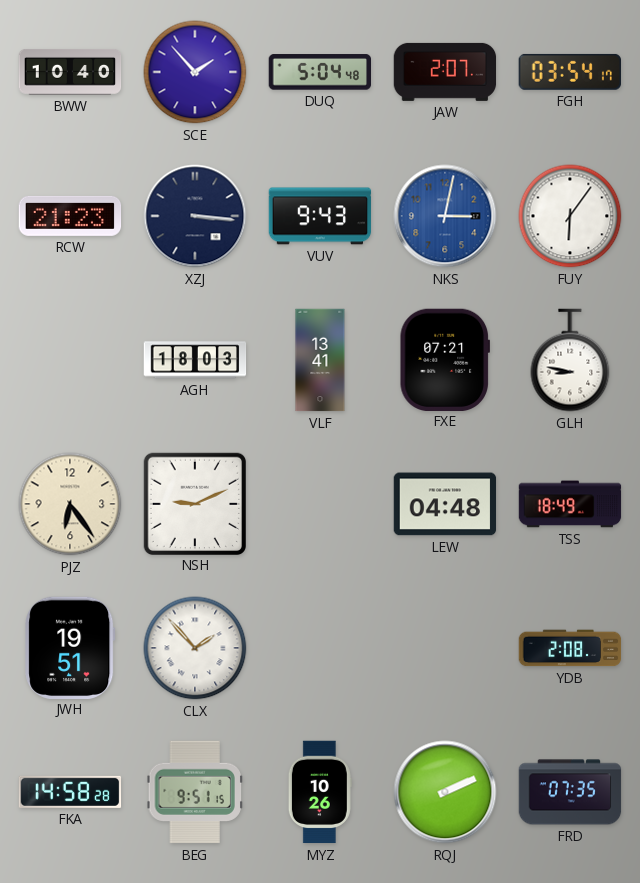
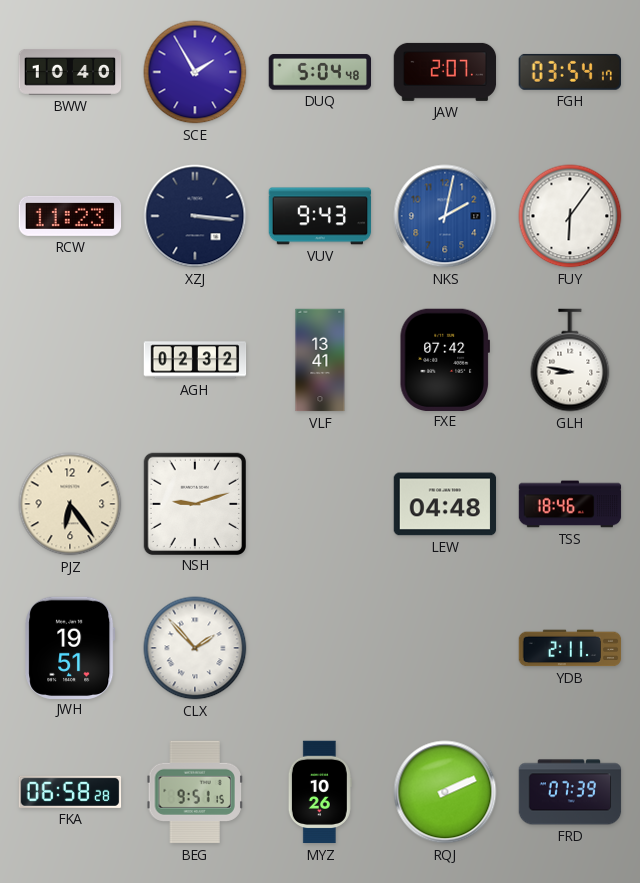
SCE: 1:53 -> 1:55
RCW: 21:23 -> 11:23
NKS: 3:02 -> 2:02
AGH: 18:03 -> 02:32
FXE: 07:21 -> 07:42
NSH: 9:11 -> 9:12
TSS: 18:49 -> 18:46
YDB: 2:08 -> 2:11
FKA: 14:58 -> 06:58
FRD: 07:35 -> 07:39
